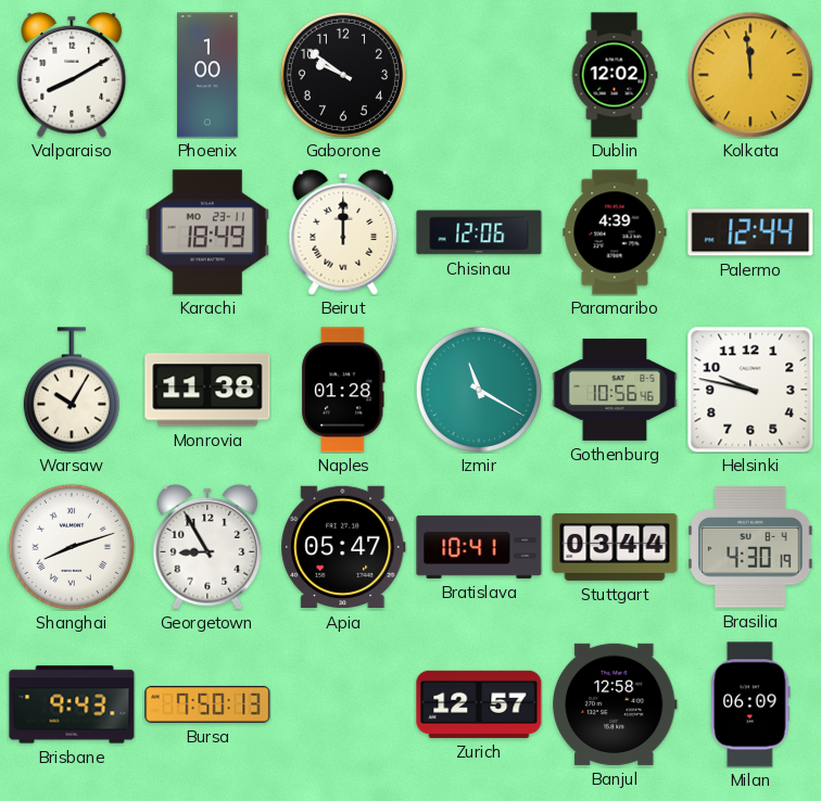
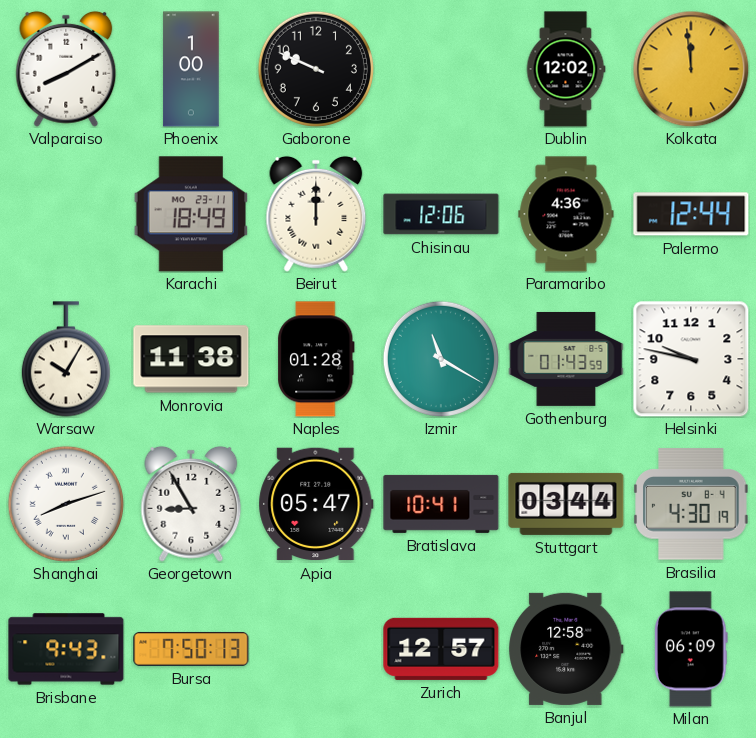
Gaborone: 9:51 -> 9:49
Paramaribo: 4:39 -> 4:36
Gothenburg: 10:56 -> 01:43
